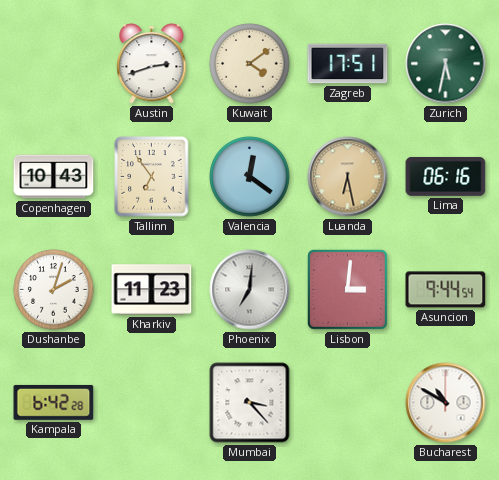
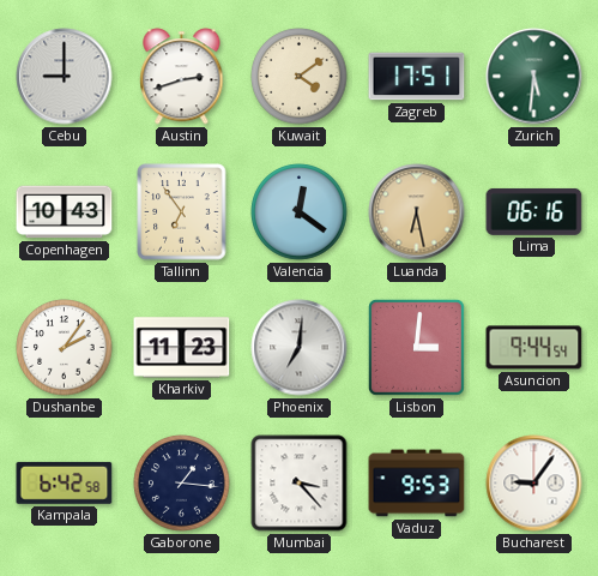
Cebu: none -> 9:00
Zurich: 5:32 -> 5:31
Dushanbe: 2:03 -> 2:06
Kampala: 6:42:28 -> 6:42:58
Gaborone: none -> 1:16
Vaduz: none -> 9:53
Bucharest: 10:50 -> 9:06
